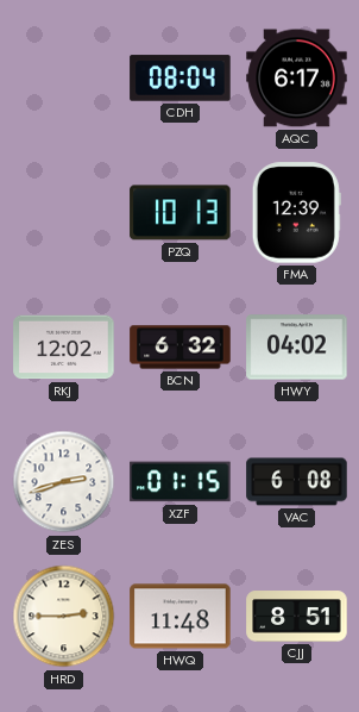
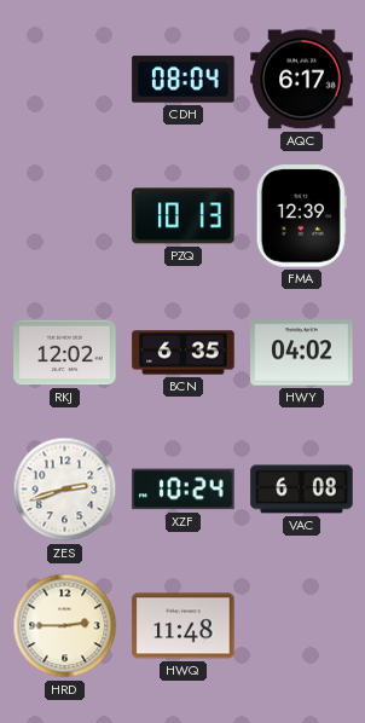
BCN: 6:32 -> 6:35
XZF: 01:15 -> 10:24
CJJ: 8:51 -> none
